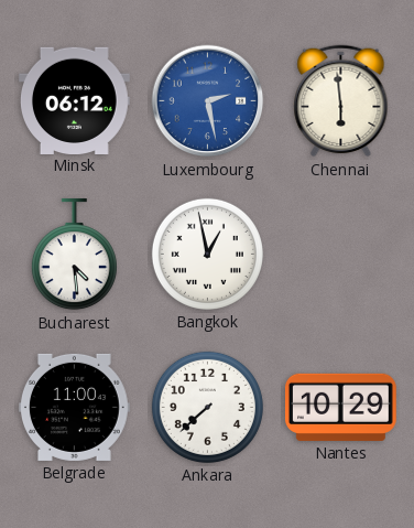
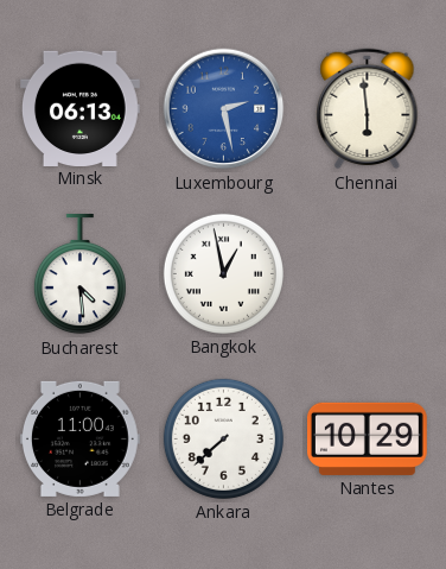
Minsk: 06:12 -> 06:13
